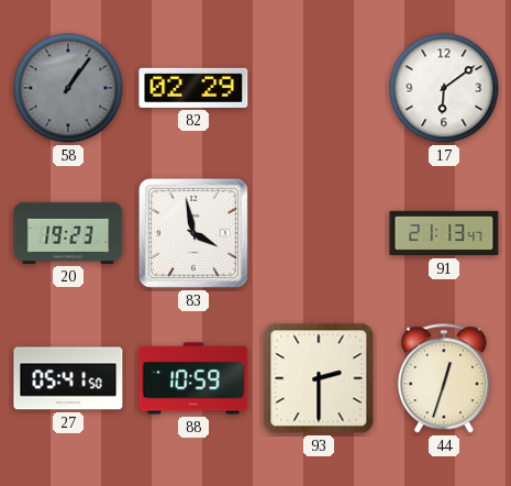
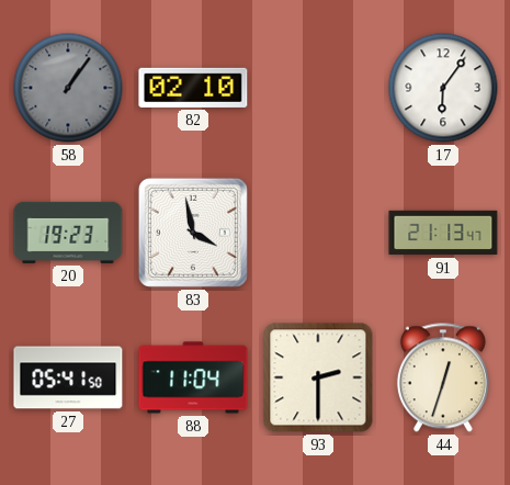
82: 02:29 -> 02:10
17: 6:09 -> 6:06
88: 10:59 -> 11:04
